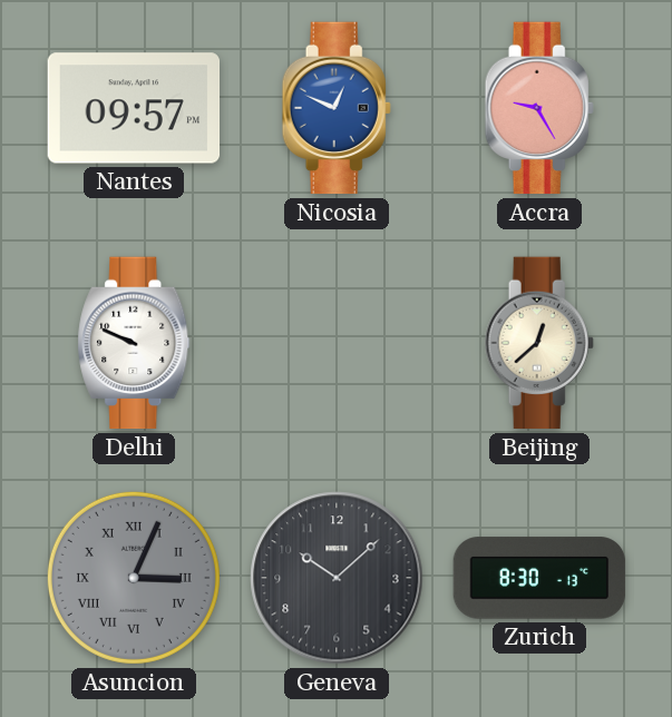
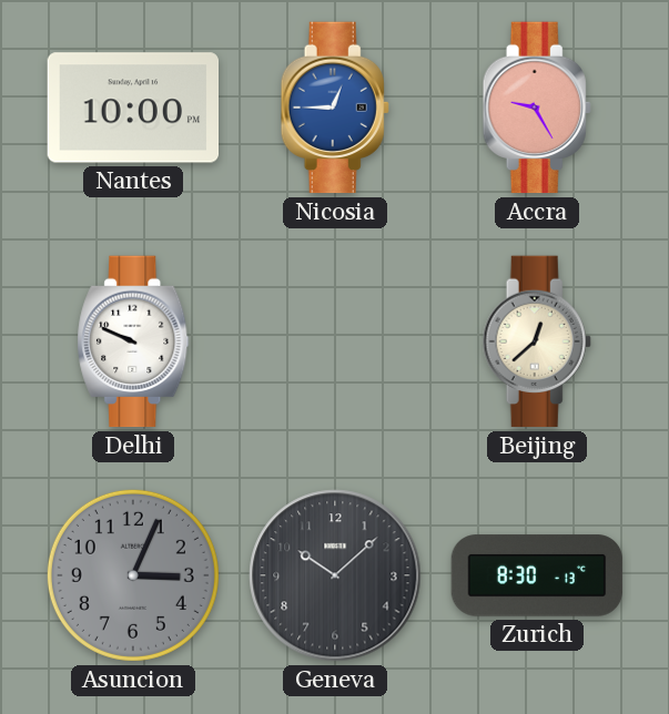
Nantes: 09:57 -> 10:00
Nicosia: 12:49 -> 12:45
Asuncion numerals: Roman -> Arabic
